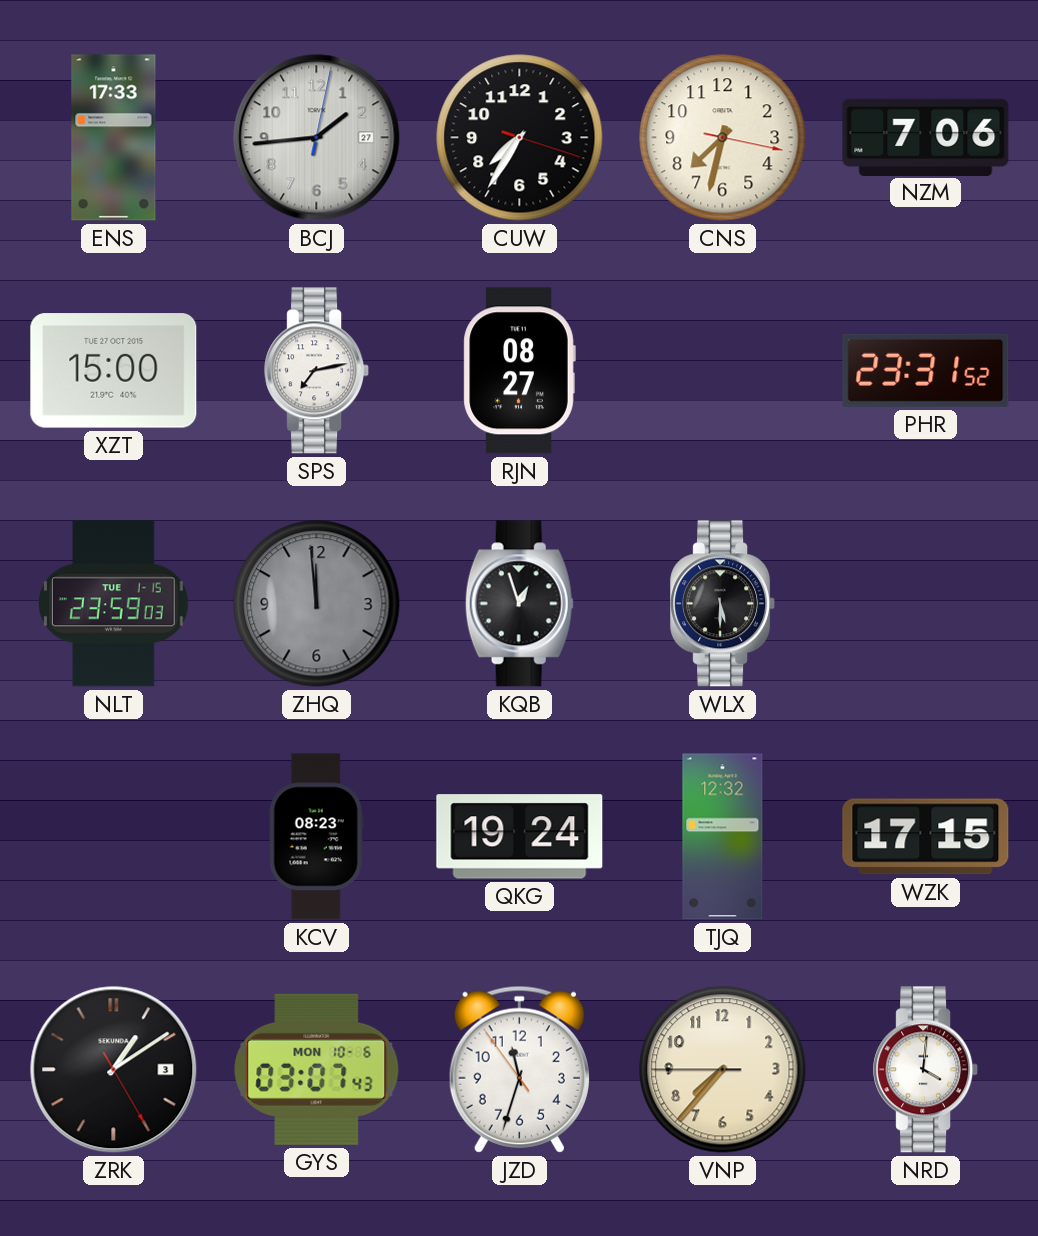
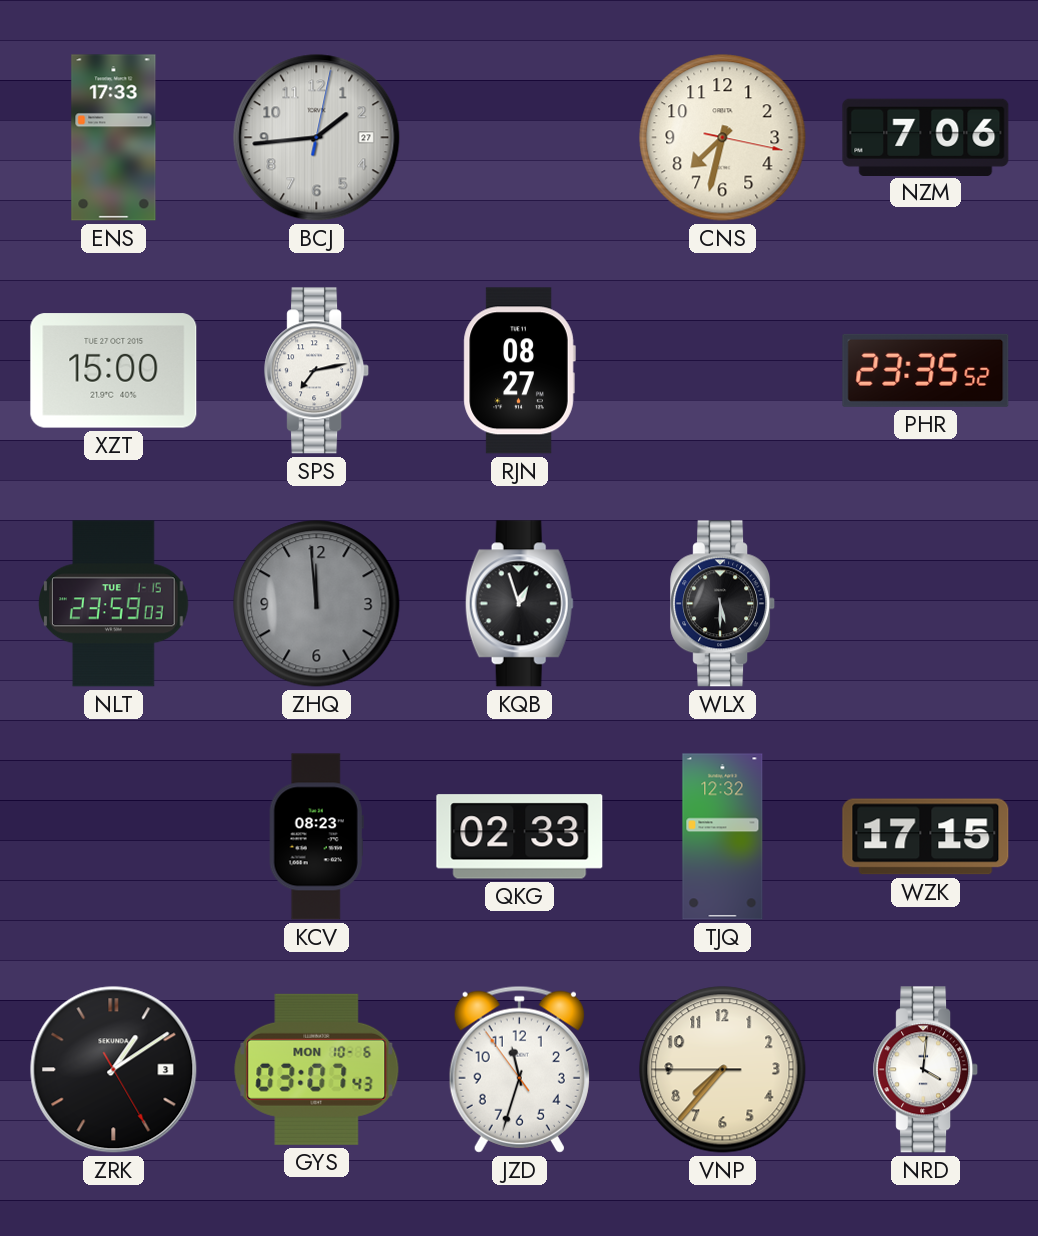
CUW: 7:35 -> none
PHR: 23:31 -> 23:35
QKG: 19:24 -> 02:33
